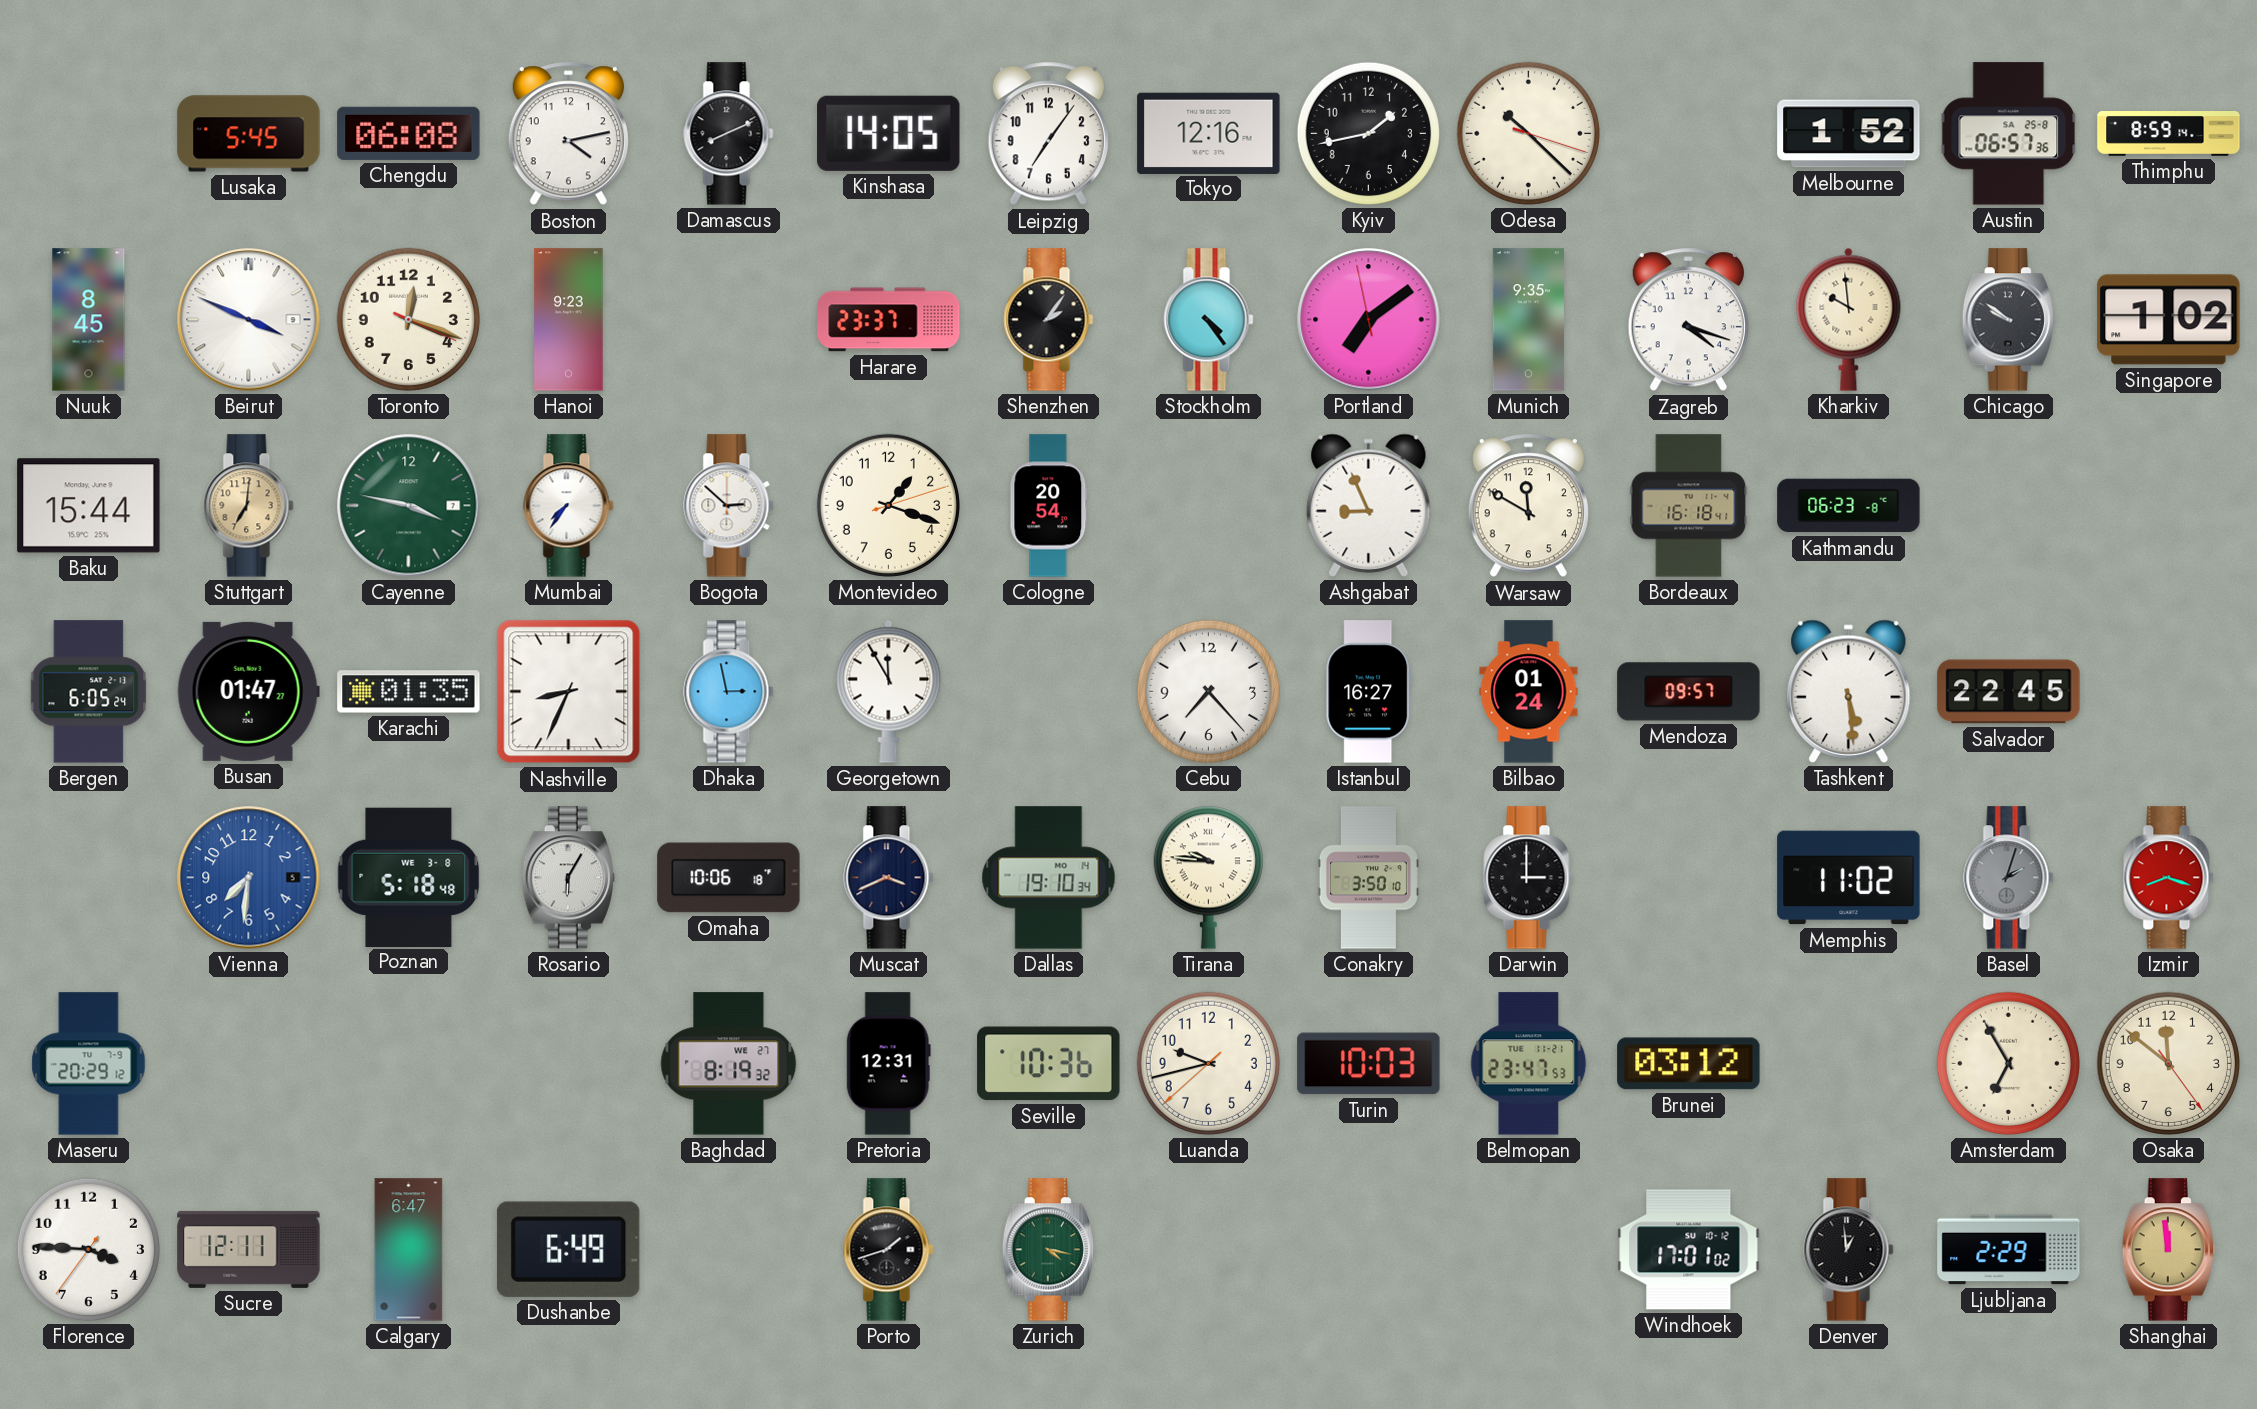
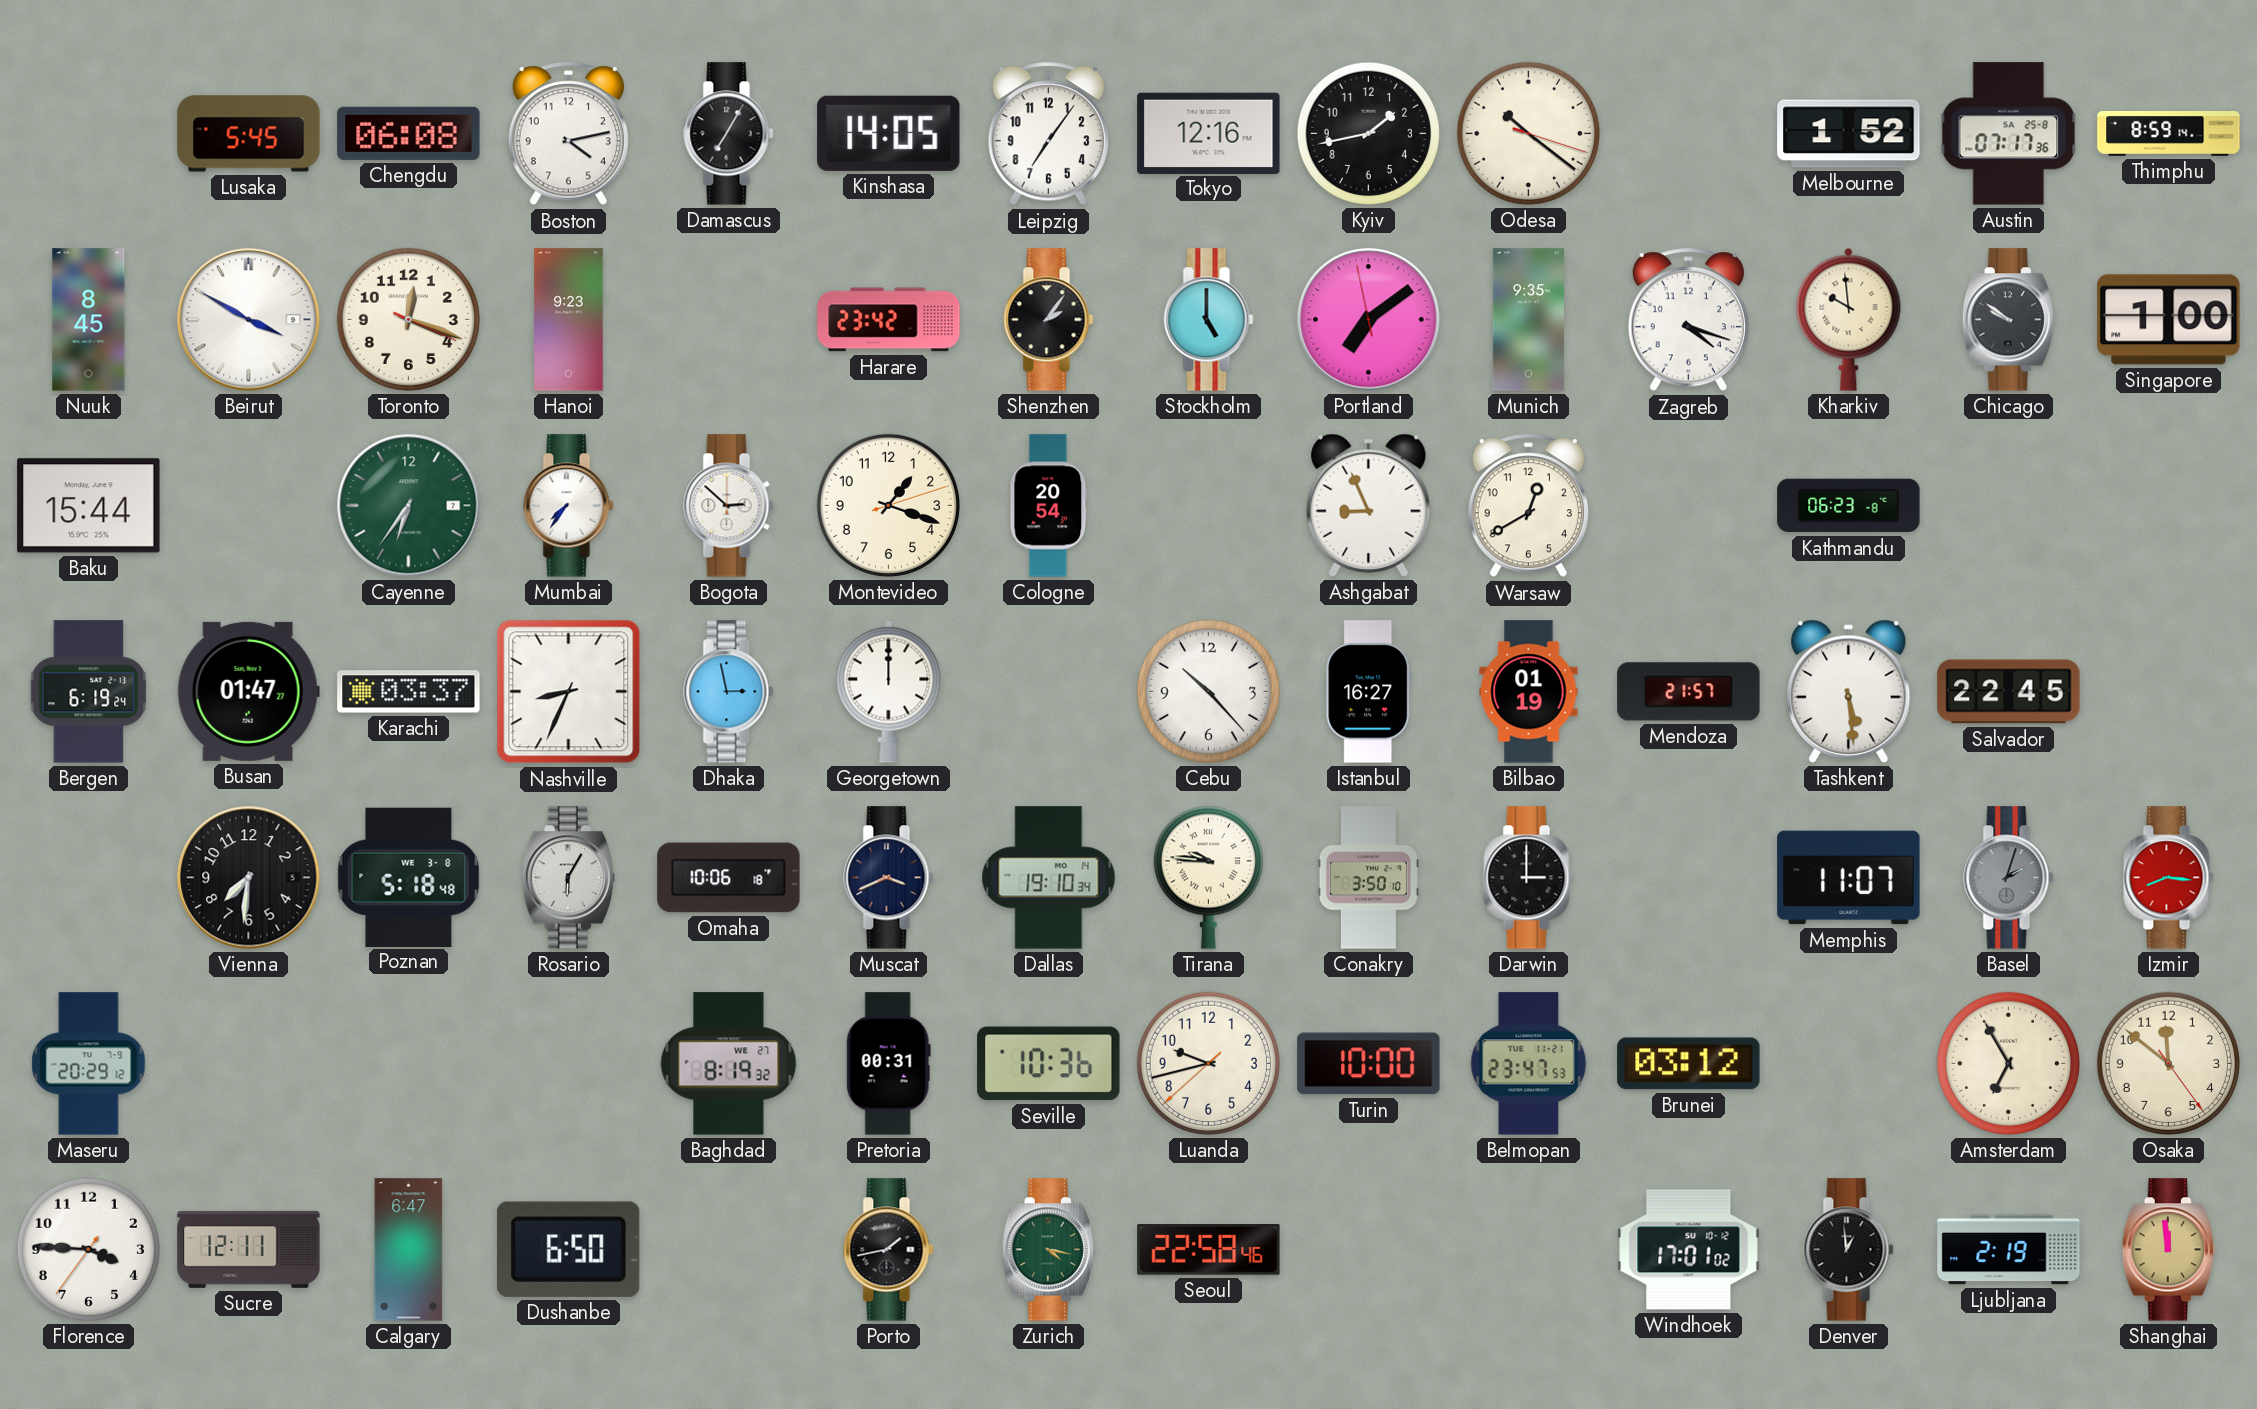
Damascus: 8:11 -> 7:05
Odesa: 10:22 -> 10:21
Austin: 06:57 -> 07:17
Beirut: 3:49 -> 3:50
Harare: 23:37 -> 23:42
Stockholm: 4:24 -> 5:00
Singapore: 1:02 -> 1:00
Stuttgart: 7:01 -> none
Cayenne: 3:47 -> 6:36
Warsaw: 11:50 -> 12:40
Bordeaux: 16:18 -> none
Bergen: 6:05 -> 6:19
Karachi: 01:35 -> 03:37
Georgetown: 11:55 -> 12:00
Cebu: 7:23 -> 10:23
Bilbao: 01:24 -> 01:19
Mendoza: 09:57 -> 21:57
Vienna dial: blue -> black
Memphis: 11:02 -> 11:07
Izmir: 8:18 -> 8:16
Pretoria: 12:31 -> 00:31
Turin: 10:03 -> 10:00
Dushanbe: 6:49 -> 6:50
Porto: 1:42 -> 1:43
Seoul: none -> 22:58
Ljubljana: 2:29 -> 2:19
